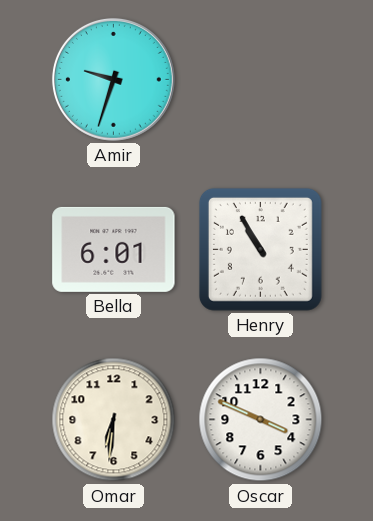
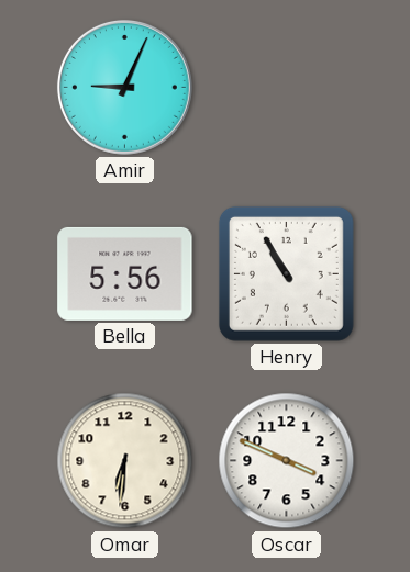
Amir: 9:33 -> 9:04
Bella: 6:01 -> 5:56
